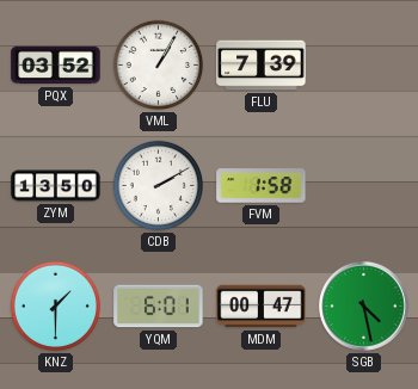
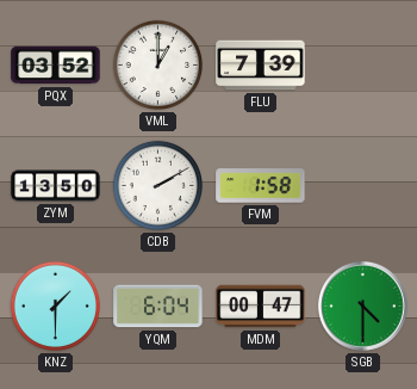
VML: 1:05 -> 1:00
YQM: 6:01 -> 6:04
SGB: 4:28 -> 4:30
